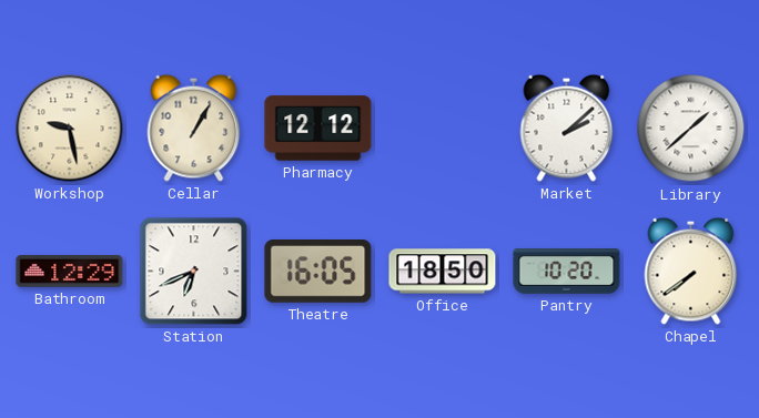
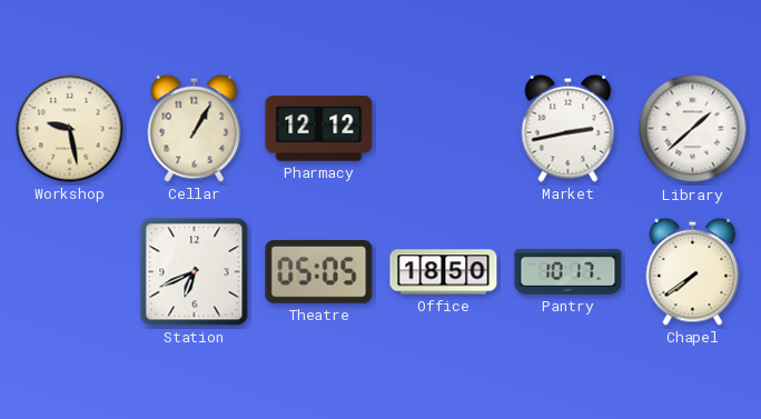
Market: 2:08 -> 2:43
Bathroom: 12:29 -> none
Theatre: 16:05 -> 05:05
Pantry: 10:20 -> 10:17
